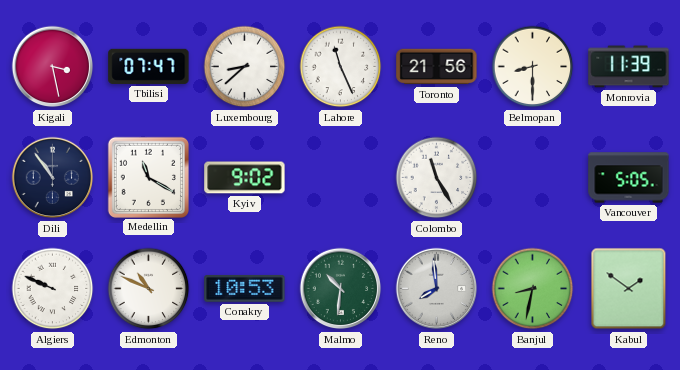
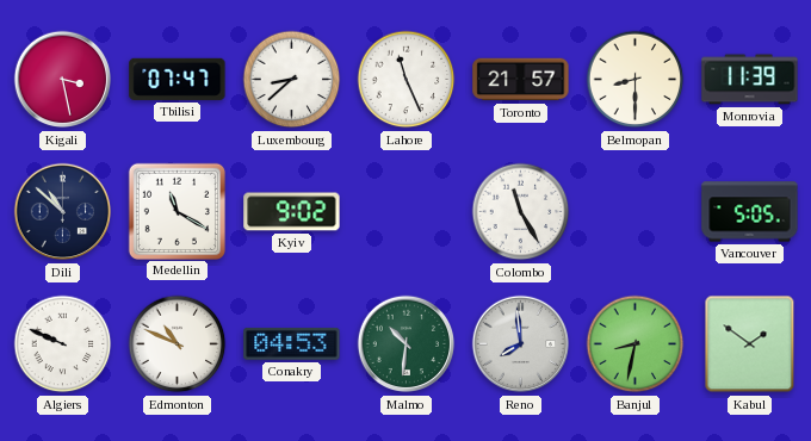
Toronto: 21:56 -> 21:57
Dili: 10:54 -> 10:52
Conakry: 10:53 -> 04:53
